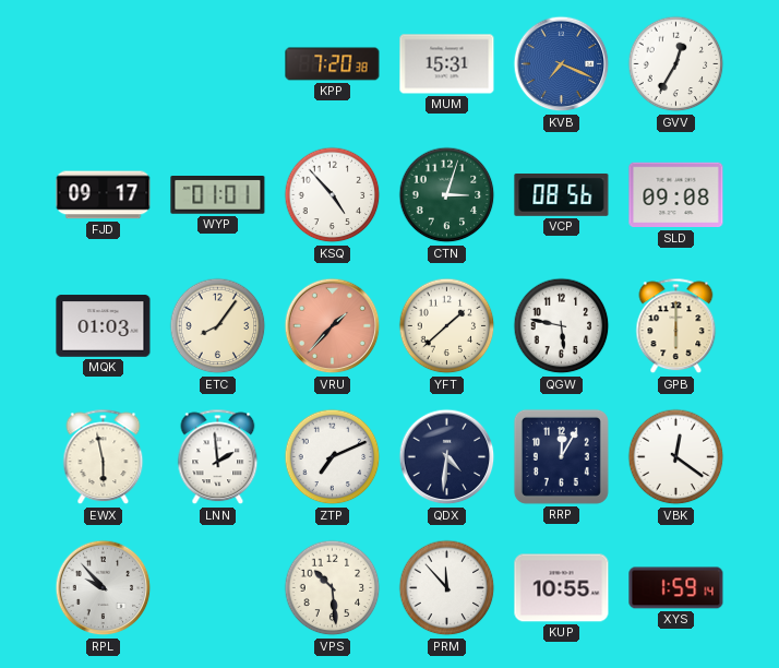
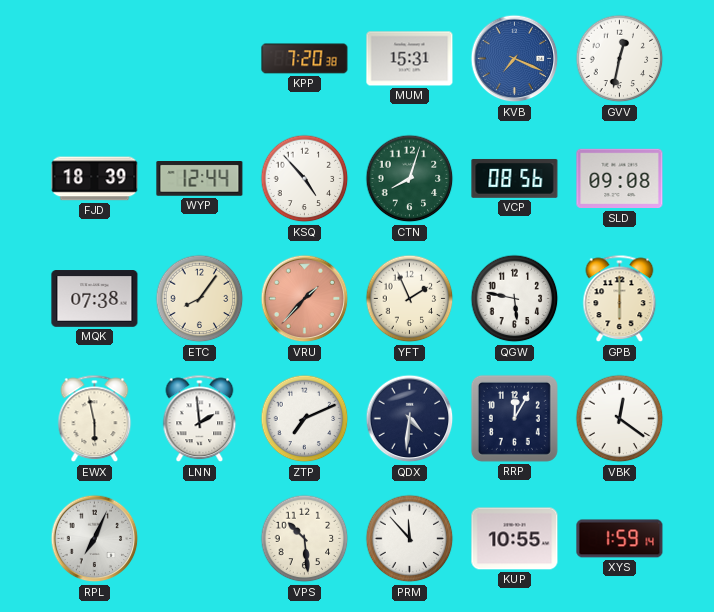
GVV: 12:35 -> 12:32
FJD: 09:17 -> 18:39
WYP: 01:01 -> 12:44
CTN: 3:03 -> 8:03
MQK: 01:03 -> 07:38
YFT: 1:38 -> 1:56
RPL: 9:53 -> 7:04
